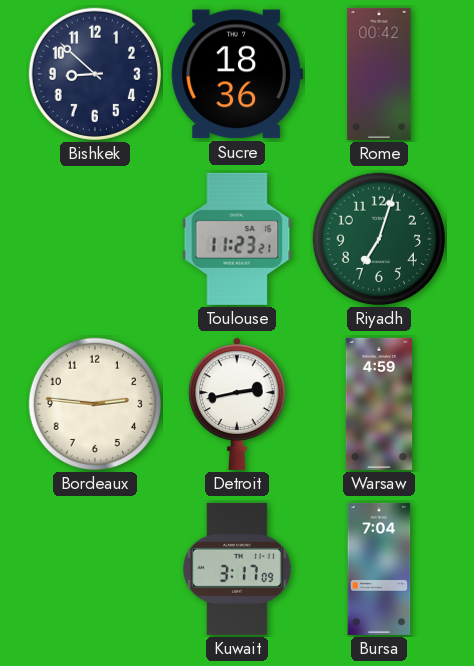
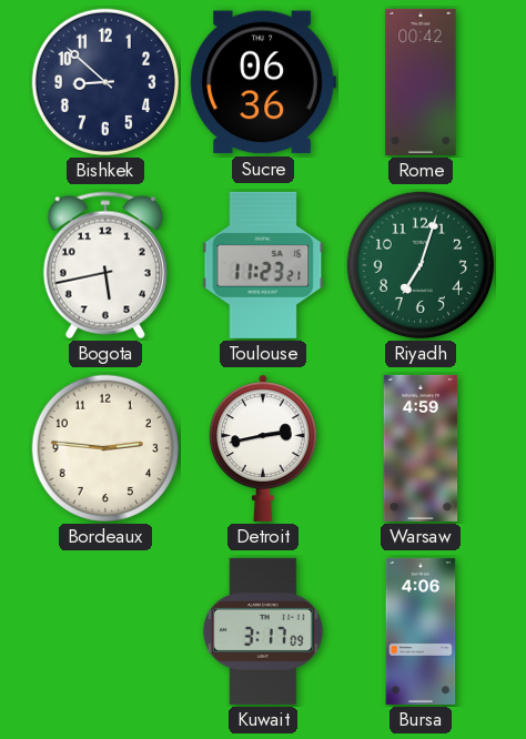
Sucre: 18:36 -> 06:36
Bogota: none -> 5:43
Bursa: 7:04 -> 4:06
